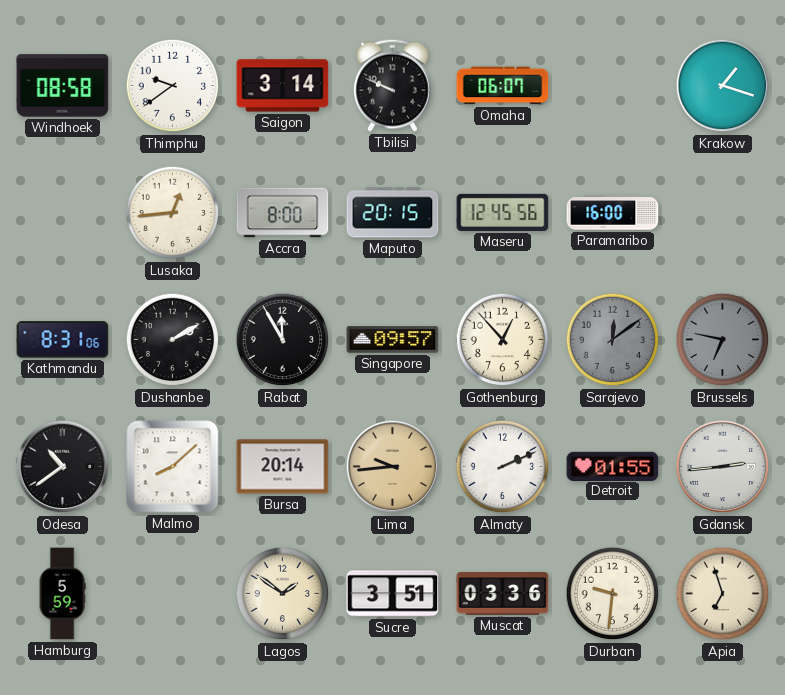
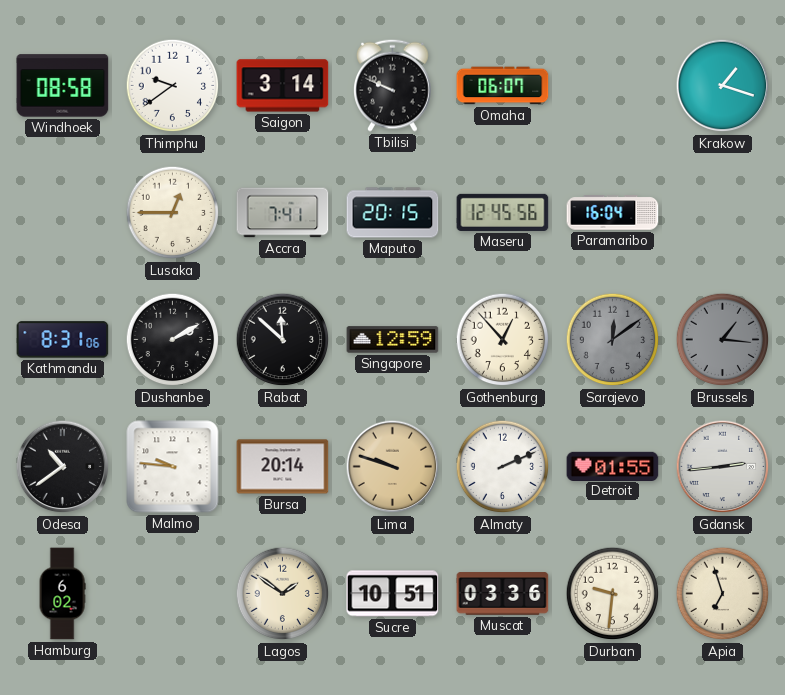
Lusaka: 12:44 -> 12:45
Accra: 8:00 -> 7:41
Paramaribo: 16:00 -> 16:04
Rabat: 11:55 -> 11:52
Singapore: 09:57 -> 12:59
Brussels: 6:47 -> 1:16
Malmo: 8:08 -> 9:46
Lima: 9:44 -> 9:48
Hamburg: 5:59 -> 6:02
Sucre: 3:51 -> 10:51
